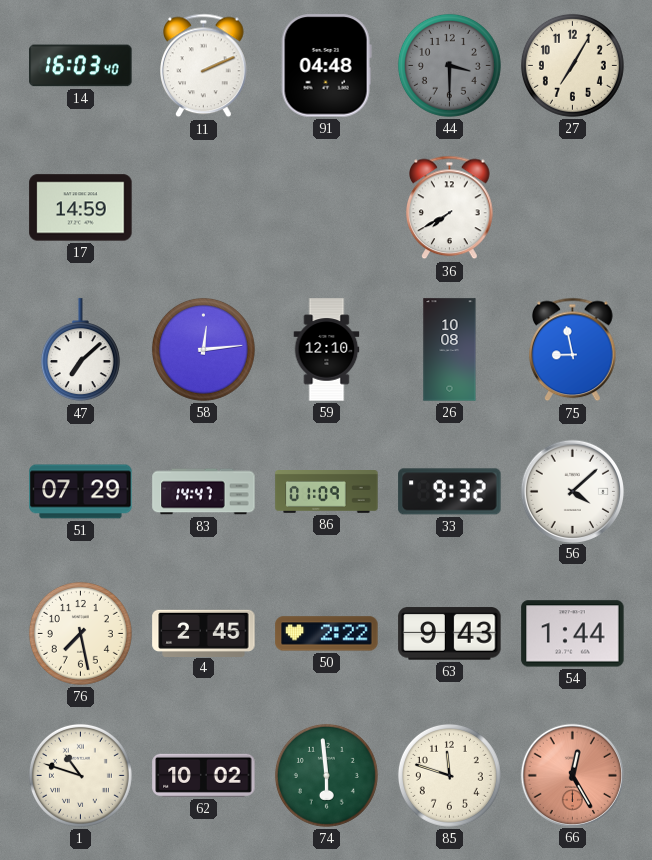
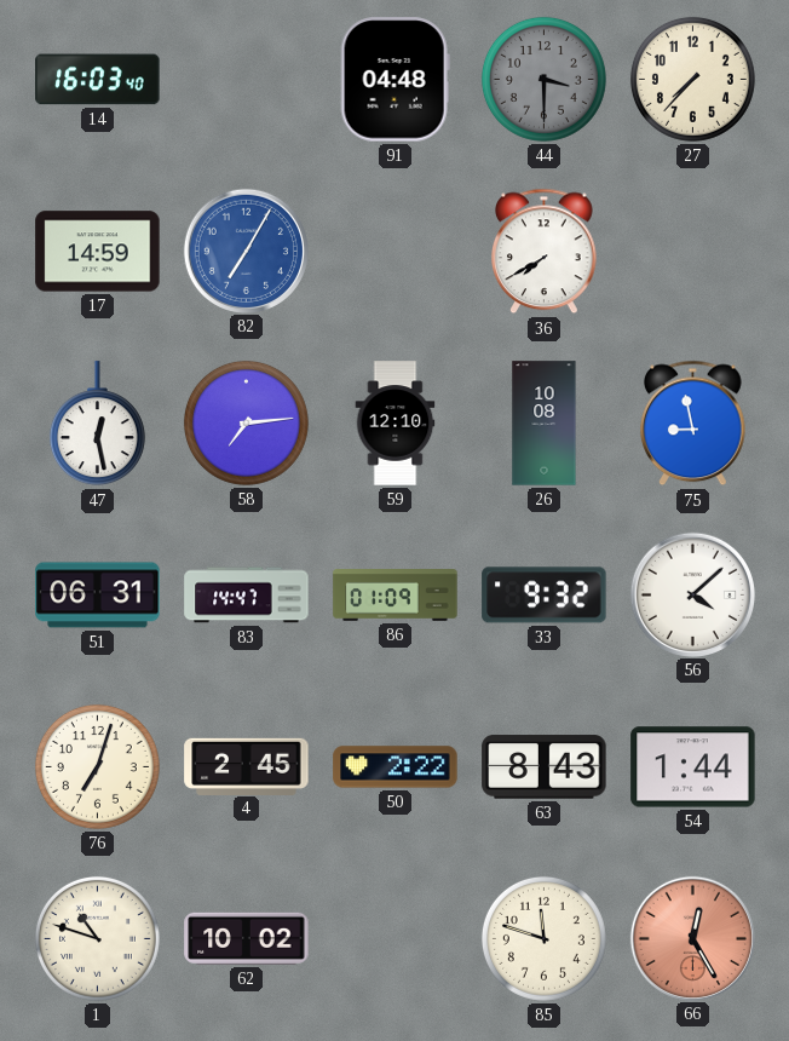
11: 2:11 -> none
27: 7:05 -> 7:37
82: none -> 7:05
47: 7:08 -> 12:28
58: 12:14 -> 7:14
51: 07:29 -> 06:31
76: 7:28 -> 7:03
63: 9:43 -> 8:43
74: 5:59 -> none
